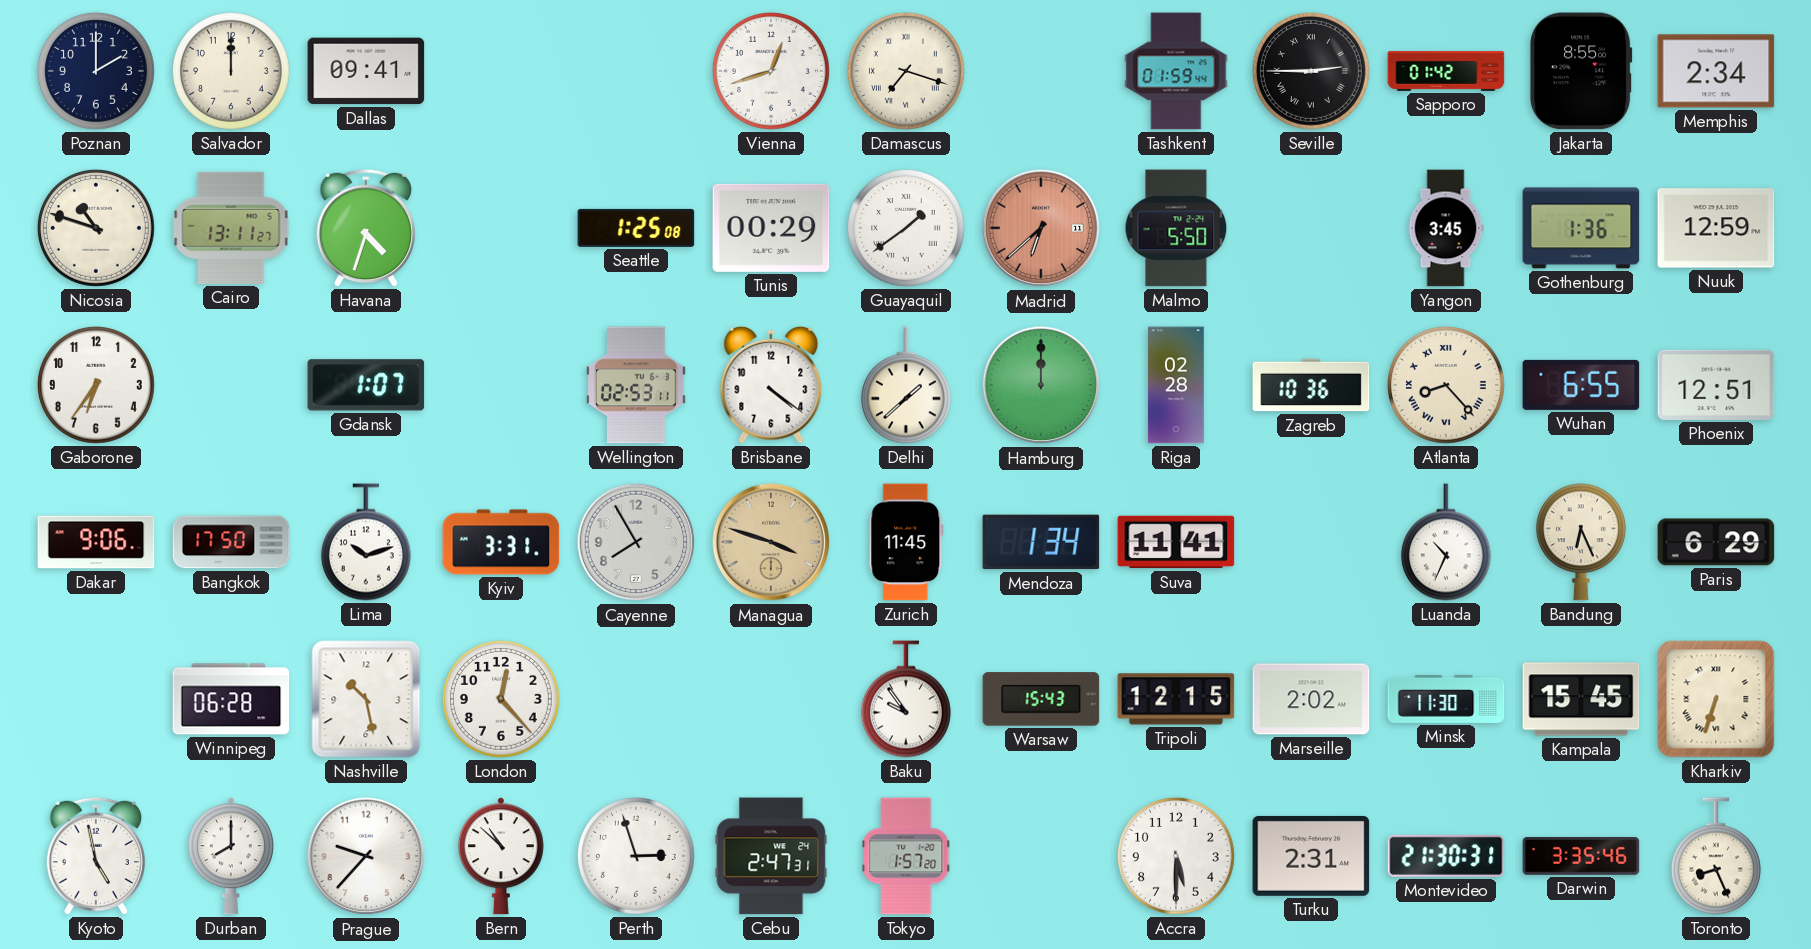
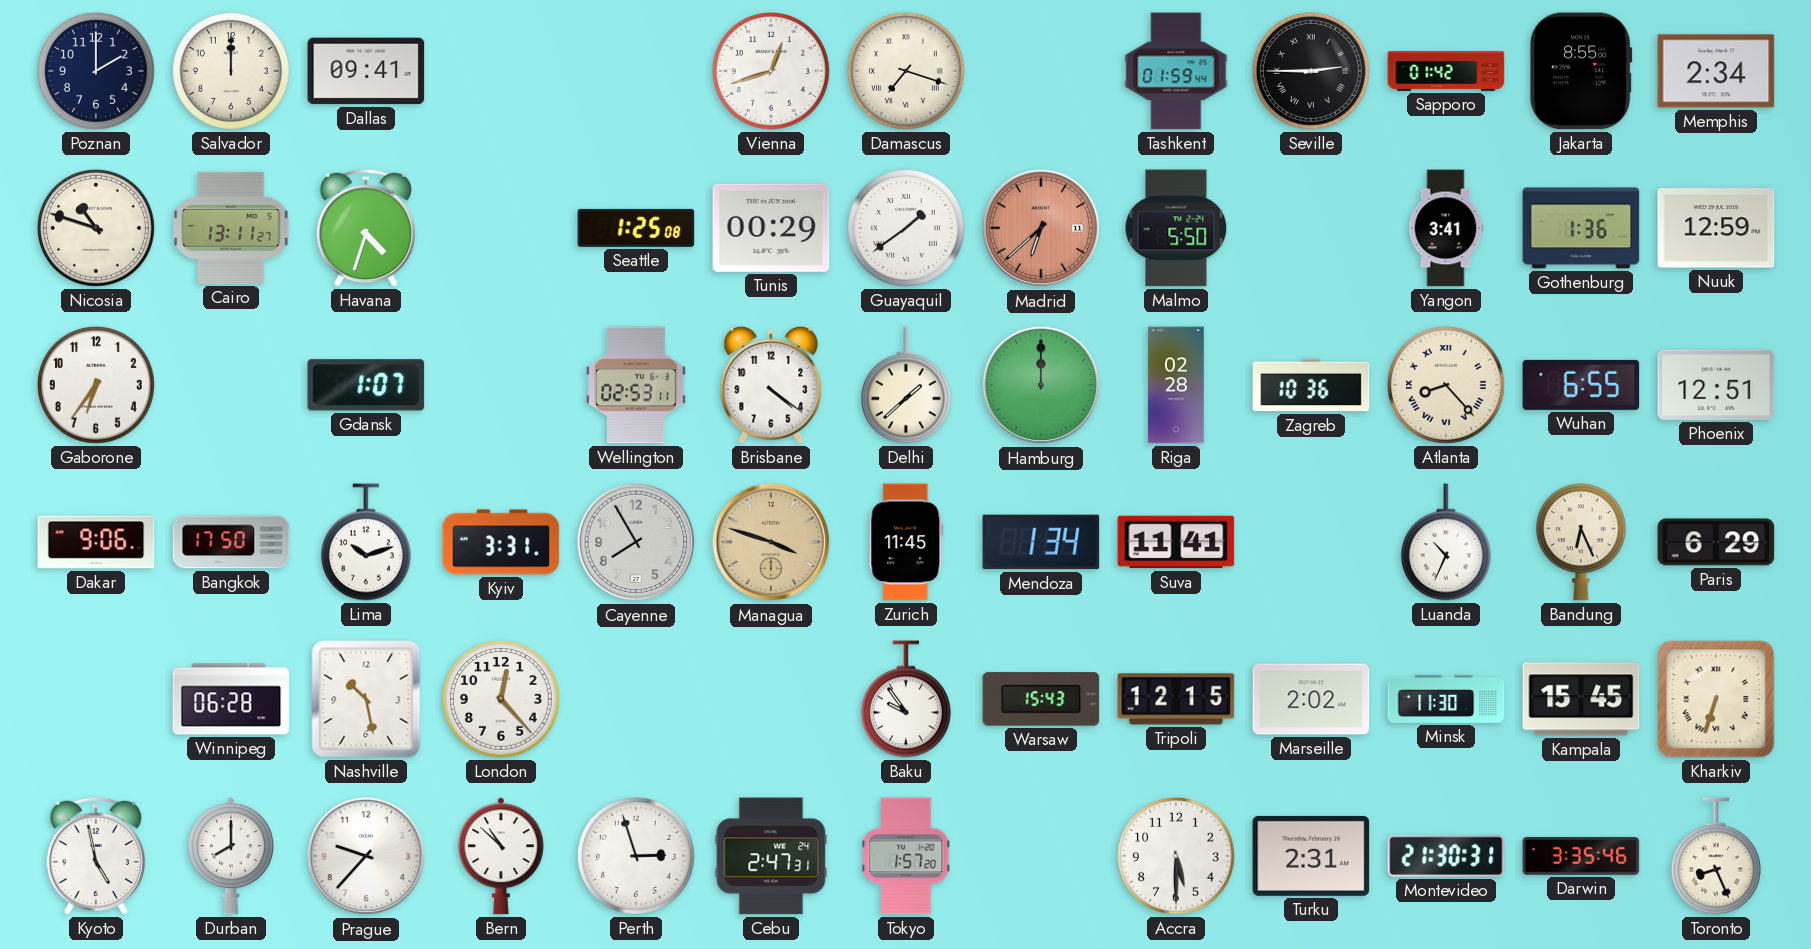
Yangon: 3:45 -> 3:41
